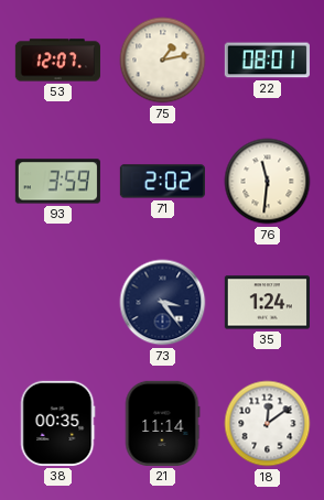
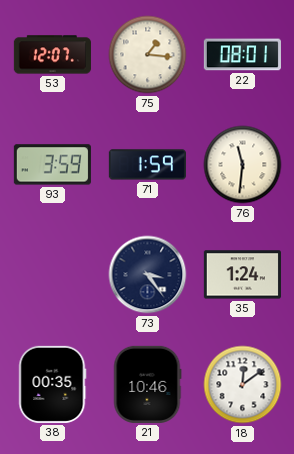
75: 1:13 -> 1:16
71: 2:02 -> 1:59
21: 11:14 -> 10:46
